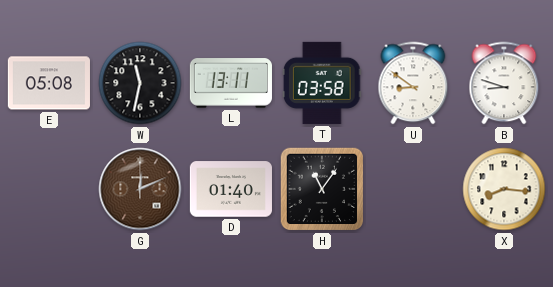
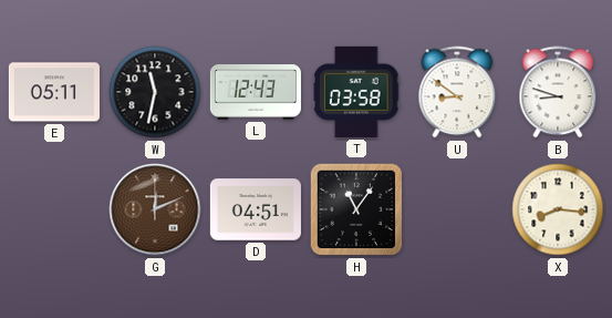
E: 05:08 -> 05:11
L: 13:11 -> 12:43
D: 01:40 -> 04:51
